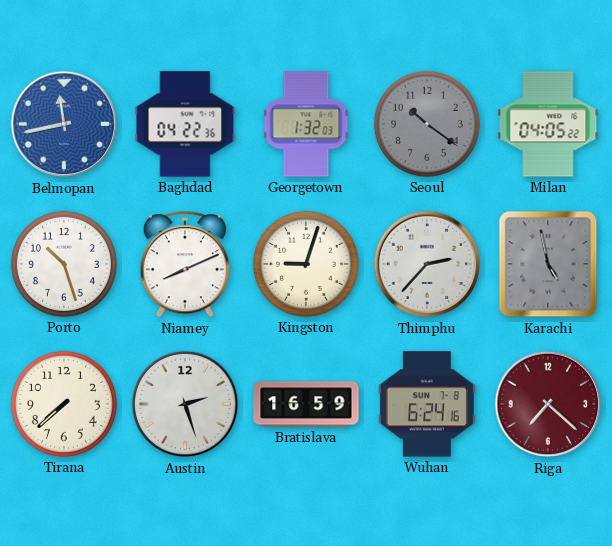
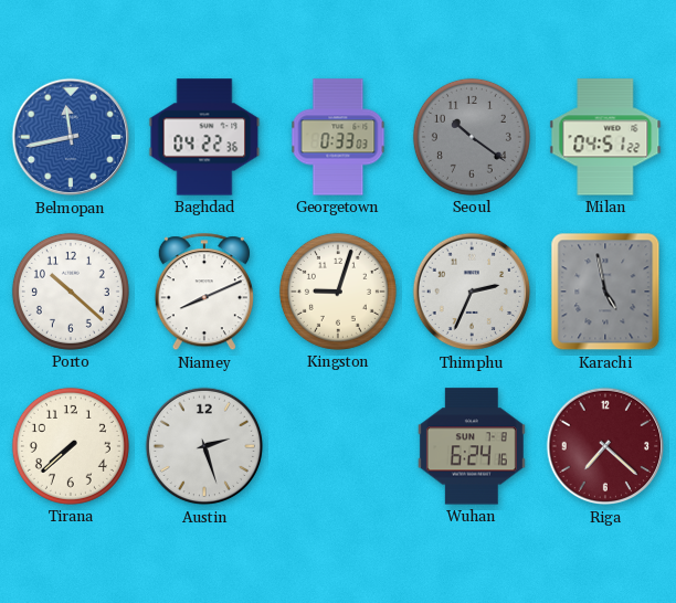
Georgetown: 1:32 -> 0:33
Milan: 04:05 -> 04:51
Porto: 10:27 -> 10:22
Thimphu: 2:37 -> 2:34
Bratislava: 16:59 -> none
